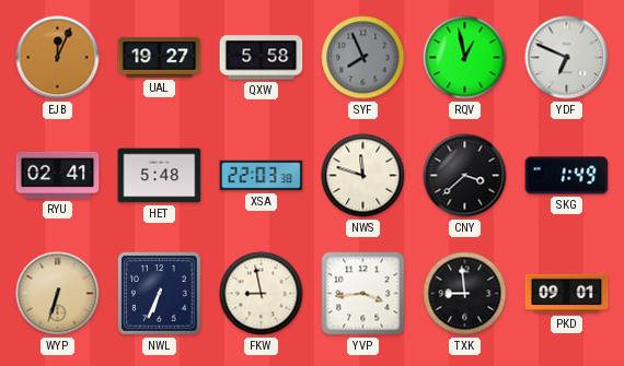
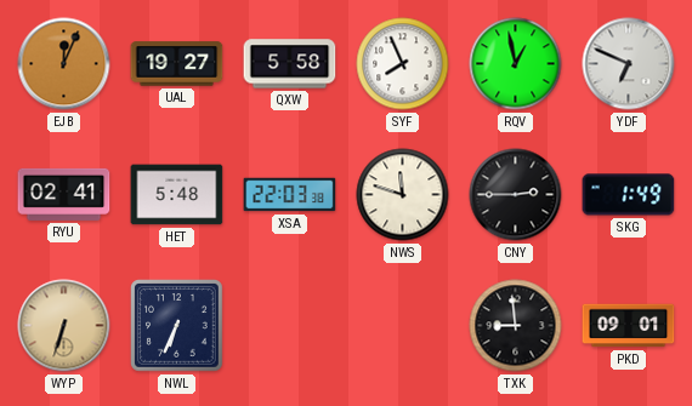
SYF dial: grey -> white
CNY: 3:38 -> 2:45
FKW: 8:58 -> none
YVP: 3:44 -> none
